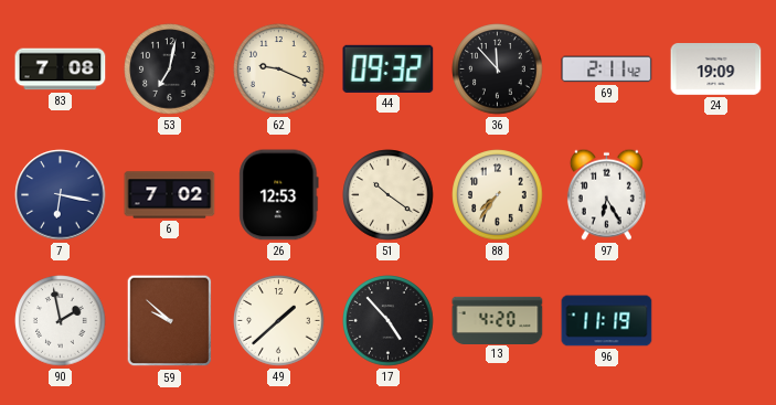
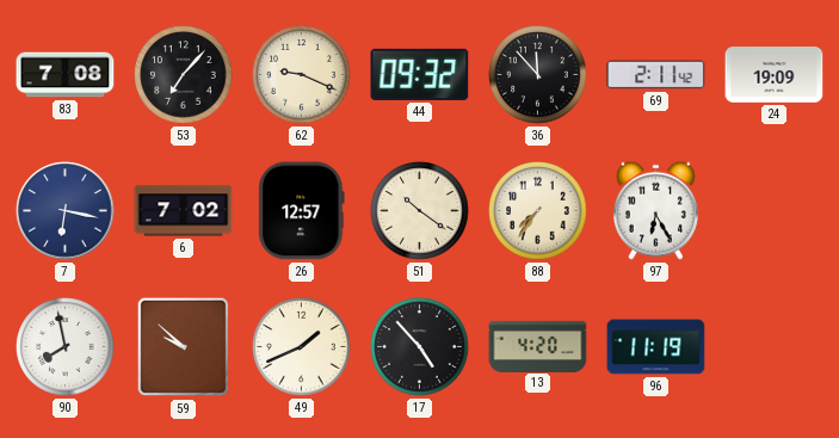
53: 7:02 -> 7:07
26: 12:53 -> 12:57
90: 1:58 -> 7:58
49: 1:38 -> 1:41
